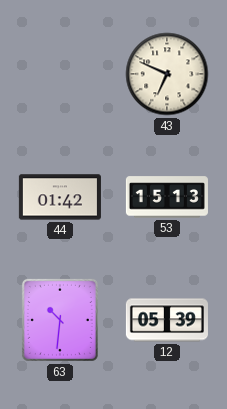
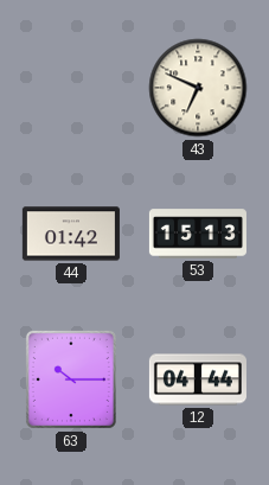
63: 10:31 -> 10:15
12: 05:39 -> 04:44
